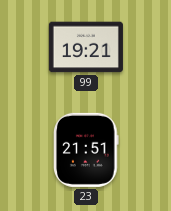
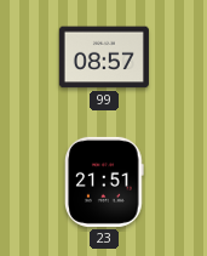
99: 19:21 -> 08:57
